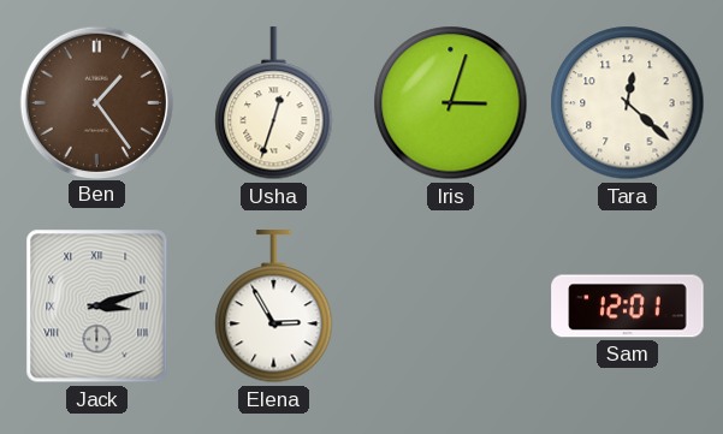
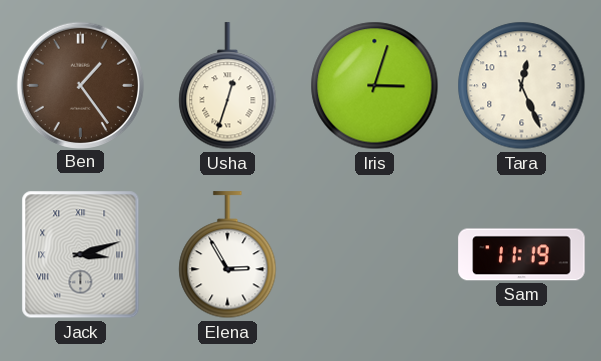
Tara: 12:22 -> 12:26
Sam: 12:01 -> 11:19
